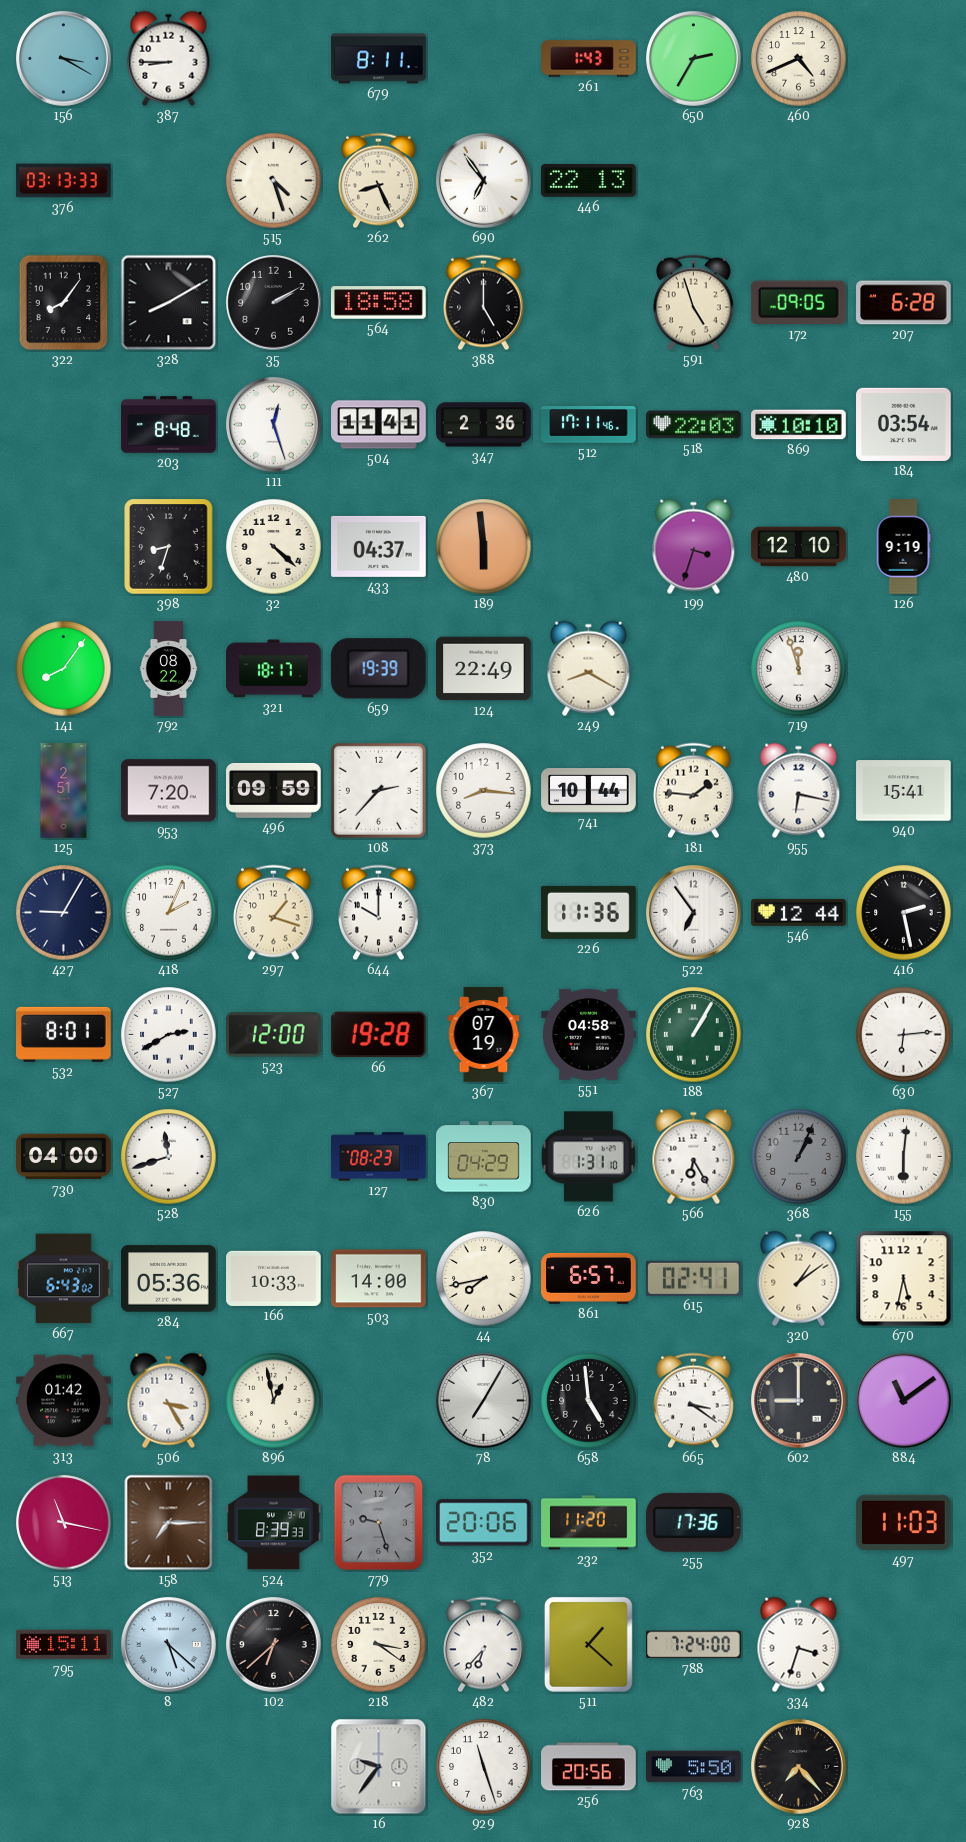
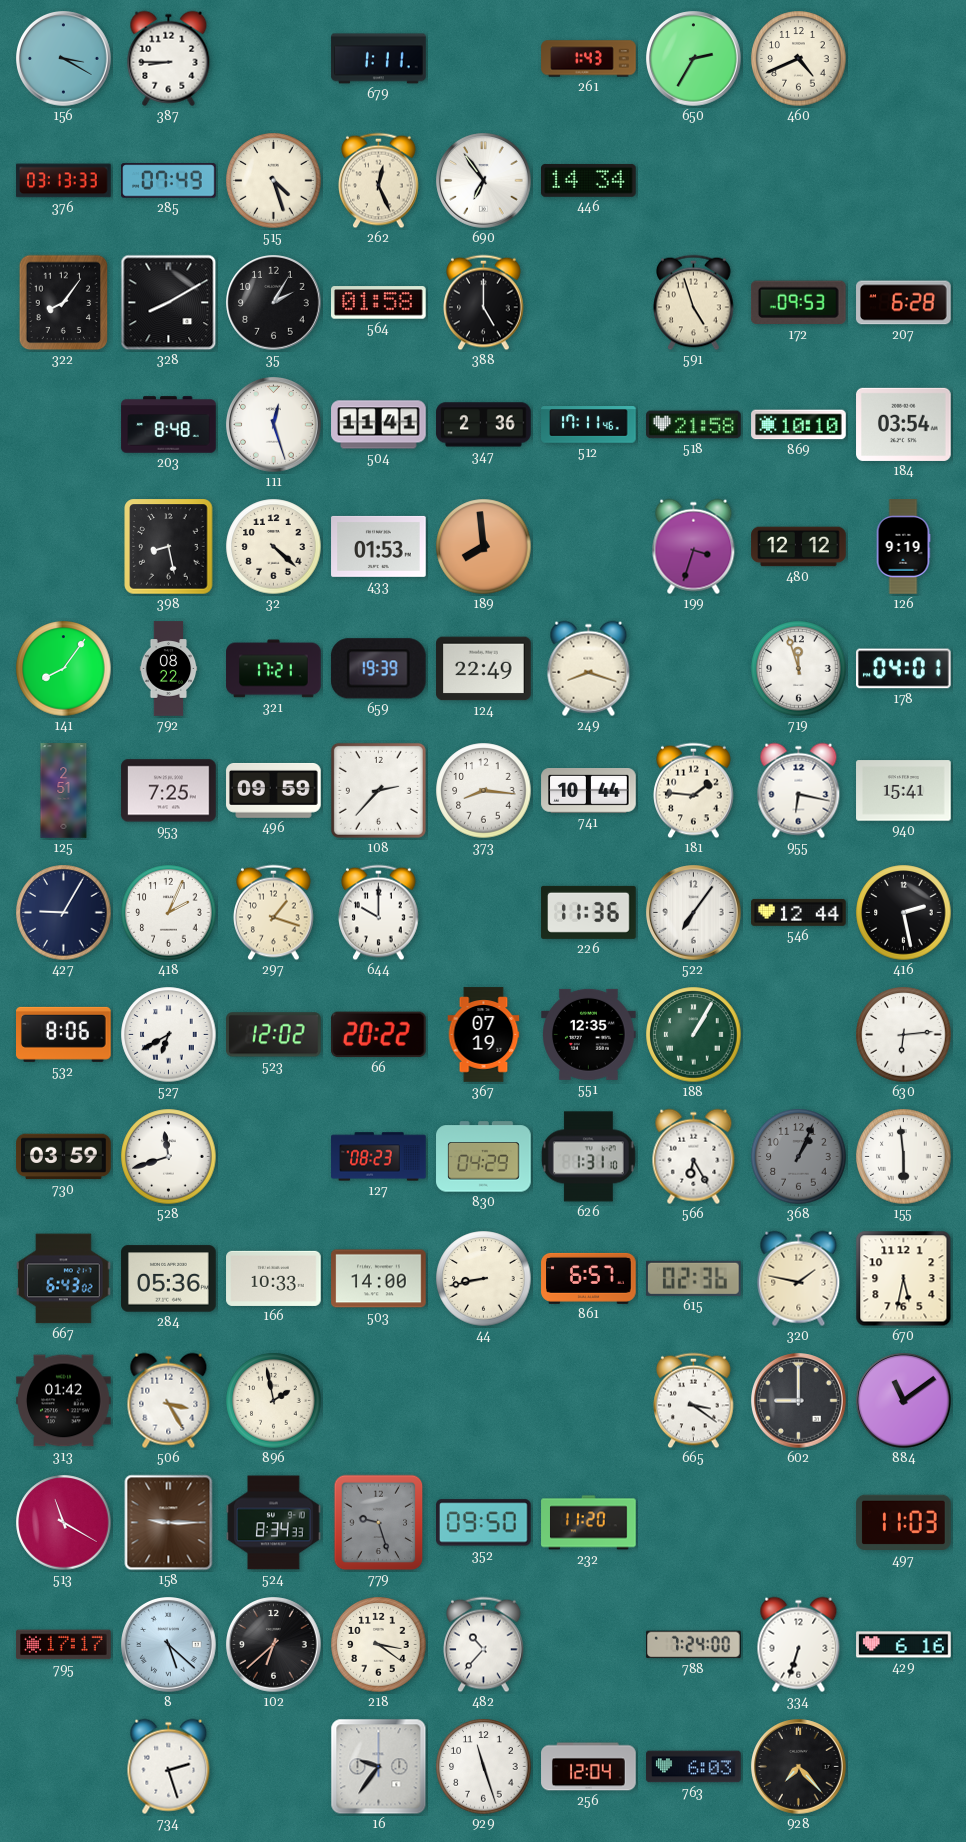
679: 8:11 -> 1:11
285: none -> 07:49
262: 8:26 -> 12:26
446: 22:13 -> 14:34
35: 2:10 -> 2:05
564: 18:58 -> 01:58
172: 09:05 -> 09:53
518: 22:03 -> 21:58
398: 8:33 -> 8:28
433: 04:37 -> 01:53
189: 5:59 -> 7:59
480: 12:10 -> 12:12
321: 18:17 -> 17:21
249: 8:20 -> 8:18
178: none -> 04:01
953: 7:20 -> 7:25
522: 6:54 -> 7:06
532: 8:01 -> 8:06
527: 2:40 -> 6:40
523: 12:00 -> 12:02
66: 19:28 -> 20:22
551: 04:58 -> 12:35
730: 04:00 -> 03:59
155: 6:01 -> 5:59
44: 7:43 -> 8:43
615: 02:41 -> 02:36
320: 1:09 -> 1:47
896: 12:58 -> 1:58
78: 7:05 -> none
658: 4:59 -> none
513: 11:17 -> 11:20
158: 7:15 -> 9:15
524: 8:39 -> 8:34
352: 20:06 -> 09:50
255: 17:36 -> none
795: 15:11 -> 17:17
482: 6:37 -> 10:37
511: 1:22 -> none
334: 3:33 -> 6:33
429: none -> 6:16
734: none -> 2:27
256: 20:56 -> 12:04
763: 5:50 -> 6:03
